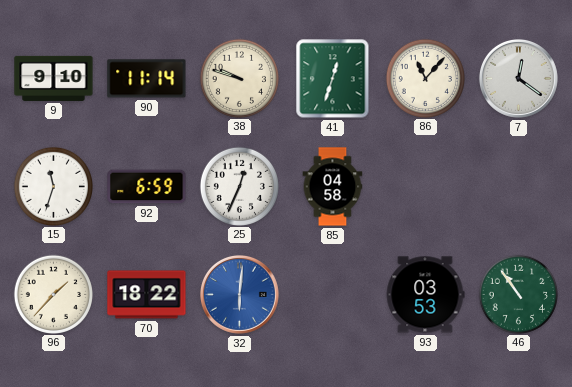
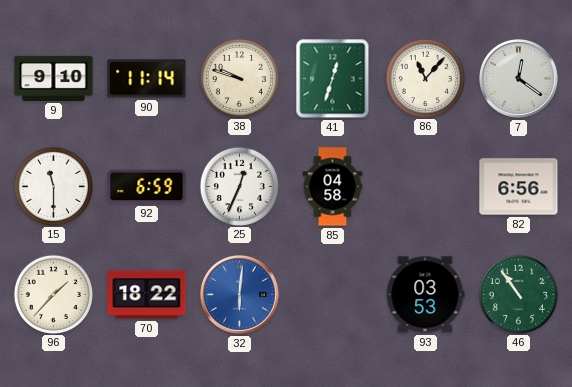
15: 11:33 -> 11:30
82: none -> 6:56
